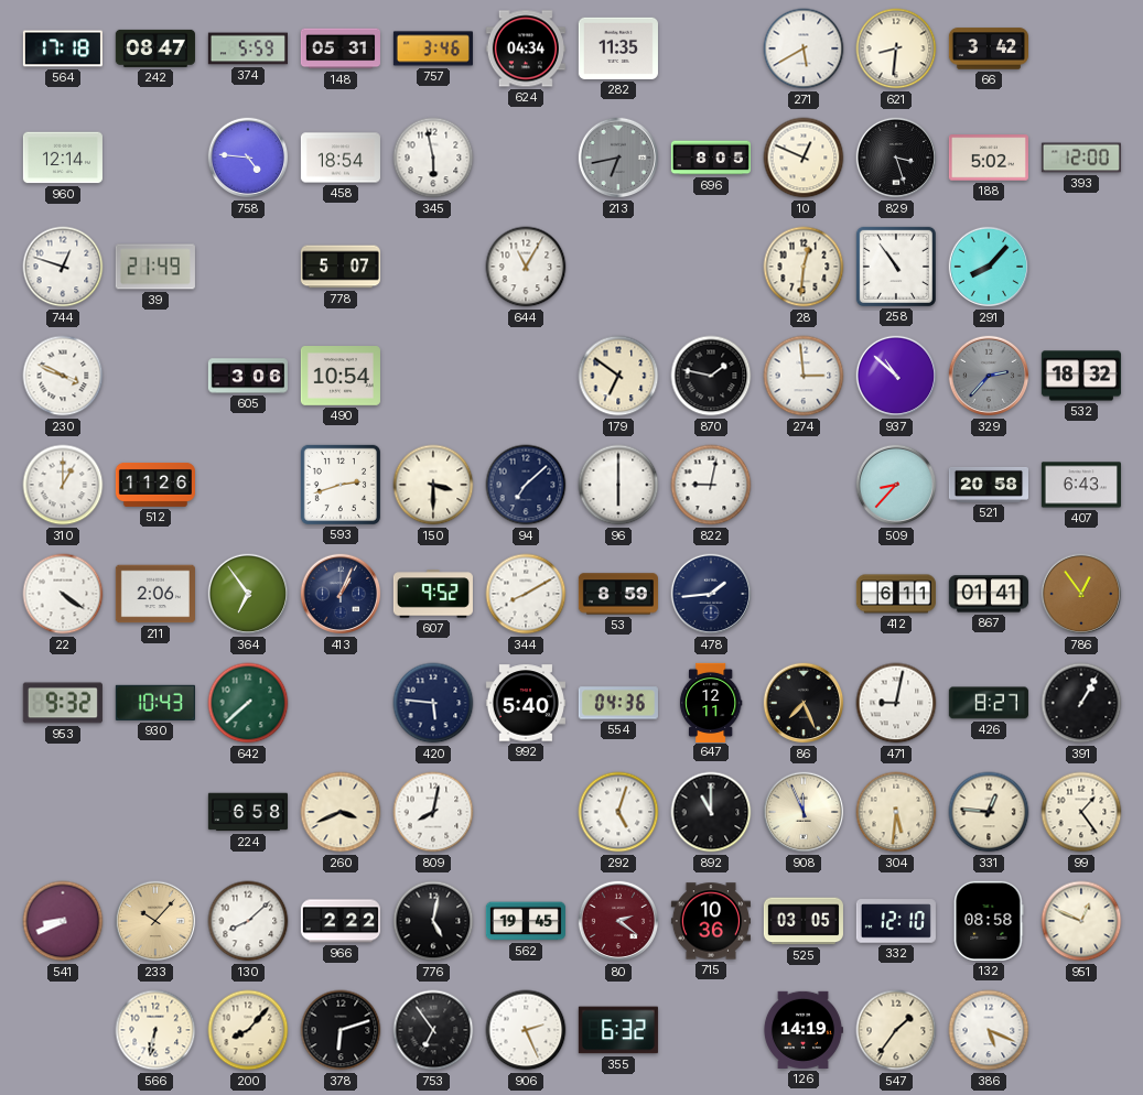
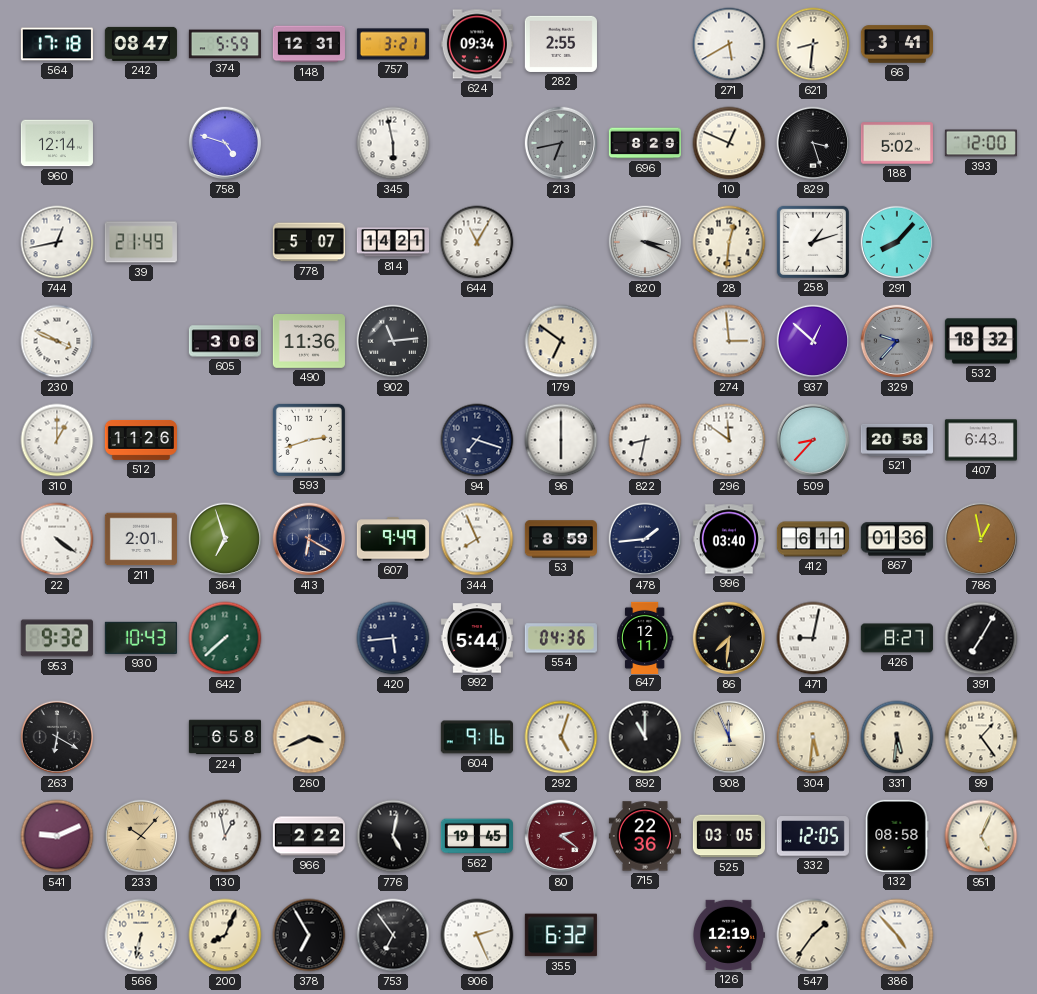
148: 05:31 -> 12:31
757: 3:46 -> 3:21
624: 04:34 -> 09:34
282: 11:35 -> 2:55
66: 3:42 -> 3:41
758: 4:46 -> 4:48
458: 18:54 -> none
696: 8:05 -> 8:29
744: 12:48 -> 12:43
814: none -> 14:21
820: none -> 3:19
258: 10:54 -> 1:12
490: 10:54 -> 11:36
902: none -> 11:14
870: 1:47 -> none
937: 10:52 -> 12:52
329: 2:37 -> 9:37
150: 3:30 -> none
94: 7:08 -> 7:18
822: 9:02 -> 8:32
296: none -> 11:51
211: 2:06 -> 2:01
364: 6:54 -> 6:57
413: 1:04 -> 6:20
607: 9:52 -> 9:49
344: 8:10 -> 7:56
996: none -> 03:40
867: 01:41 -> 01:36
786: 12:54 -> 12:58
420: 5:46 -> 5:44
992: 5:40 -> 5:44
86: 7:26 -> 7:31
391: 1:05 -> 7:05
263: none -> 6:20
809: 8:02 -> none
604: none -> 9:16
331: 12:46 -> 5:31
541: 8:41 -> 9:11
130: 8:08 -> 12:58
715: 10:36 -> 22:36
332: 12:10 -> 12:05
951: 12:49 -> 5:04
200: 8:07 -> 8:04
378: 6:12 -> 6:55
126: 14:19 -> 12:19
386: 5:19 -> 4:53
